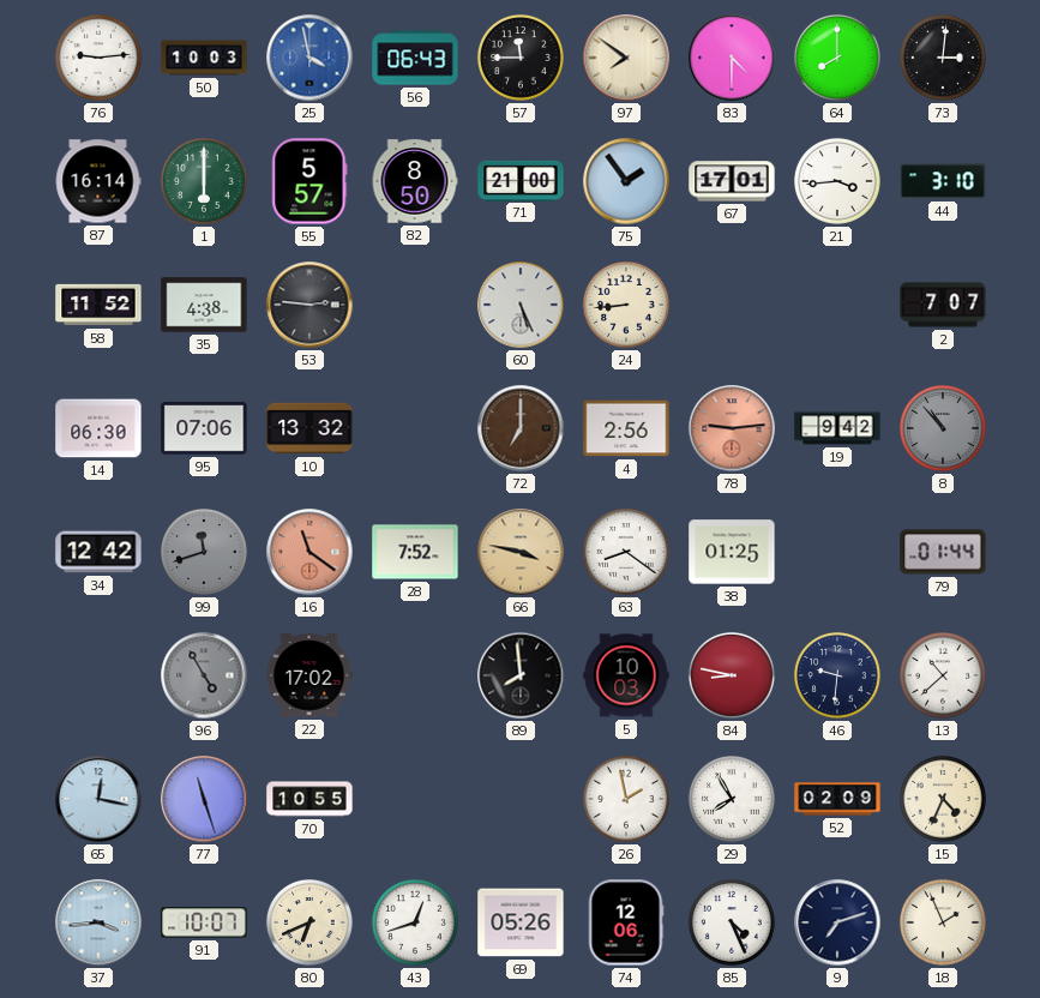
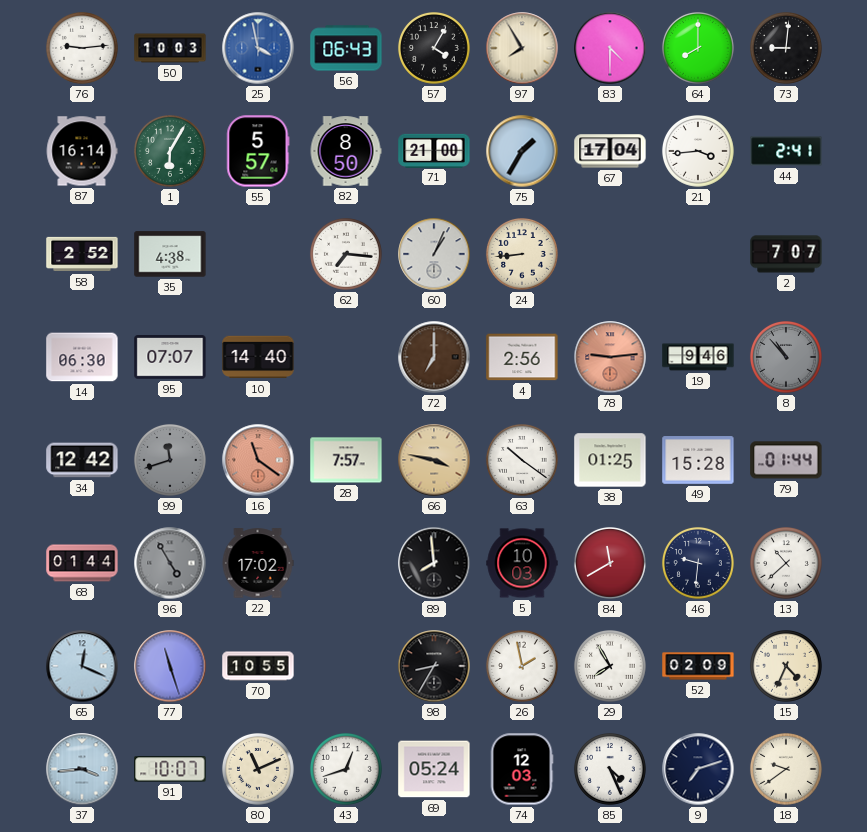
57: 11:45 -> 4:05
97: 7:51 -> 7:55
73: 3:01 -> 9:01
1: 6:00 -> 6:05
75: 1:54 -> 1:35
67: 17:01 -> 17:04
44: 3:10 -> 2:41
58: 11:52 -> 2:52
53: 2:46 -> none
62: none -> 7:16
60: 5:26 -> 1:04
95: 07:06 -> 07:07
10: 13:32 -> 14:40
19: 9:42 -> 9:46
28: 7:52 -> 7:57
63: 8:21 -> 10:21
49: none -> 15:28
68: none -> 01:44
84: 8:47 -> 11:40
65: 12:17 -> 12:19
98: none -> 8:35
80: 6:41 -> 11:11
69: 05:26 -> 05:24
74: 12:06 -> 12:03
18: 1:56 -> 9:39
